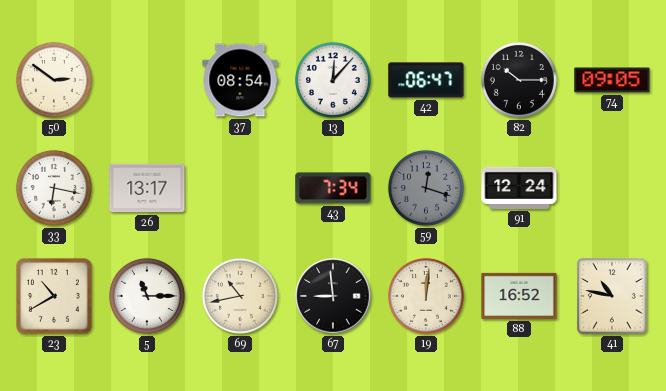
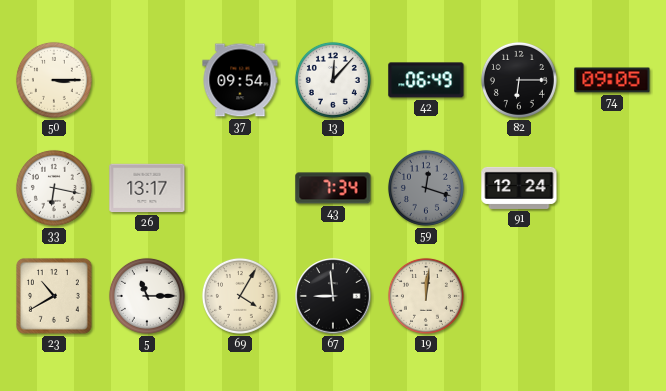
50: 2:51 -> 3:15
37: 08:54 -> 09:54
42: 06:47 -> 06:49
82: 10:15 -> 6:15
69: 10:43 -> 4:05
88: 16:52 -> none
41: 10:47 -> none
